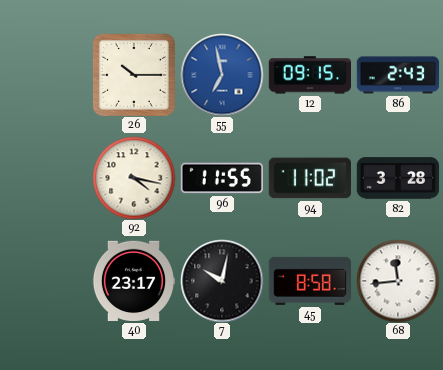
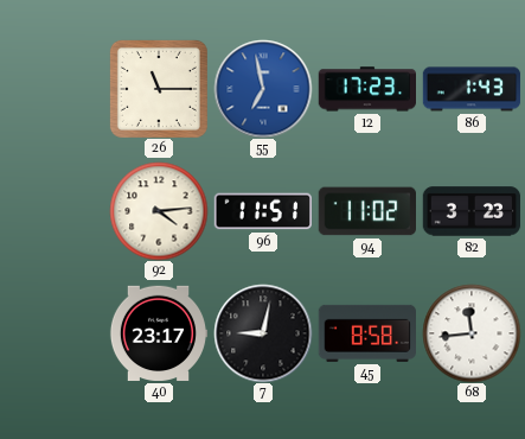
26: 10:15 -> 11:15
12: 09:15 -> 17:23
86: 2:43 -> 1:43
92: 4:17 -> 4:14
96: 11:55 -> 11:51
82: 3:28 -> 3:23
7: 10:02 -> 9:02
